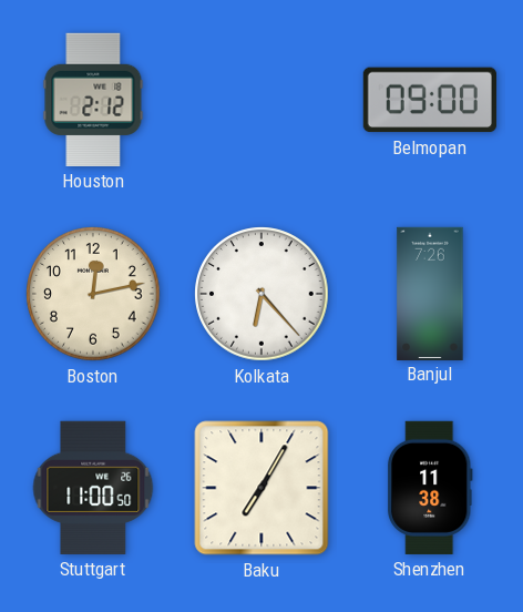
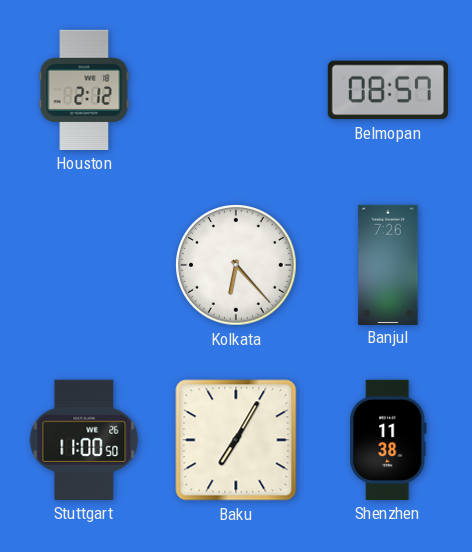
Belmopan: 09:00 -> 08:57
Boston: 12:13 -> none
